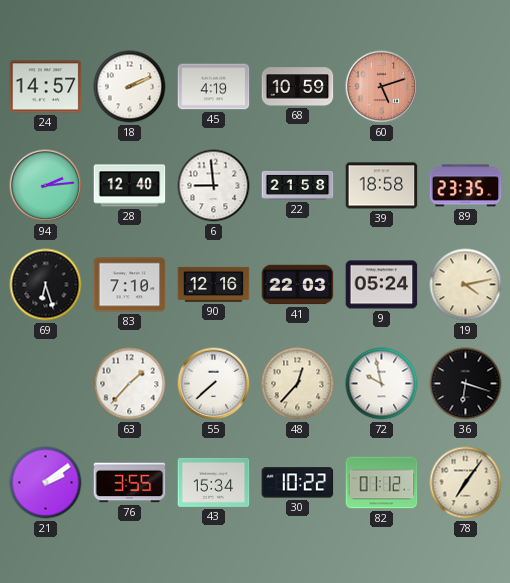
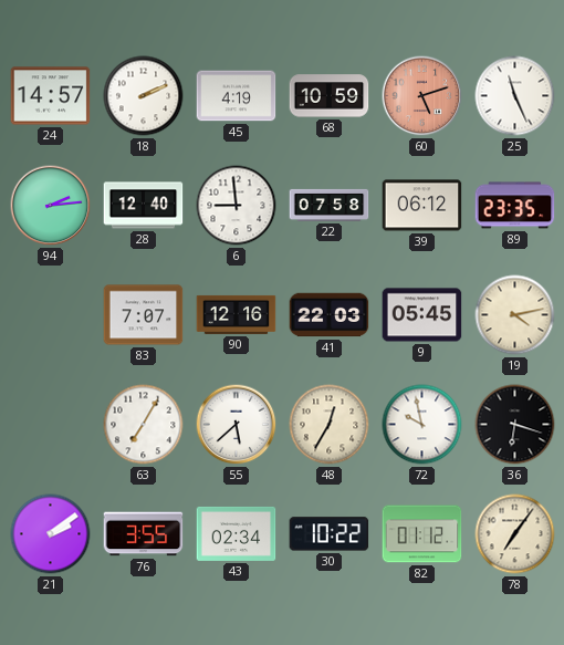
25: none -> 11:26
22: 21:58 -> 07:58
39: 18:58 -> 06:12
69: 6:27 -> none
83: 7:10 -> 7:07
9: 05:24 -> 05:45
63: 1:37 -> 7:05
55: 7:38 -> 5:38
48: 12:37 -> 12:35
43: 15:34 -> 02:34
